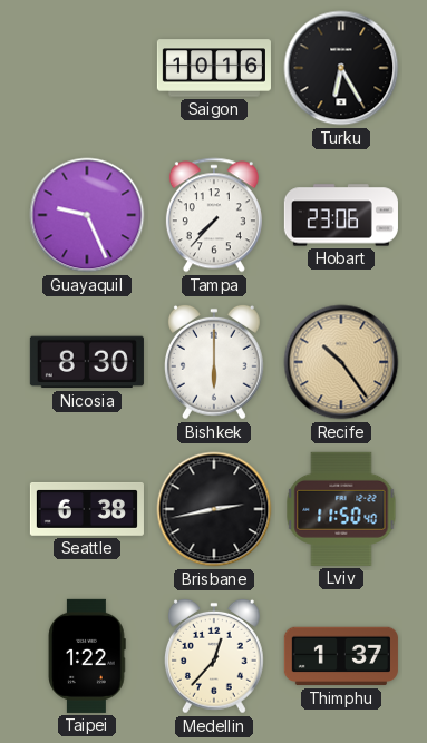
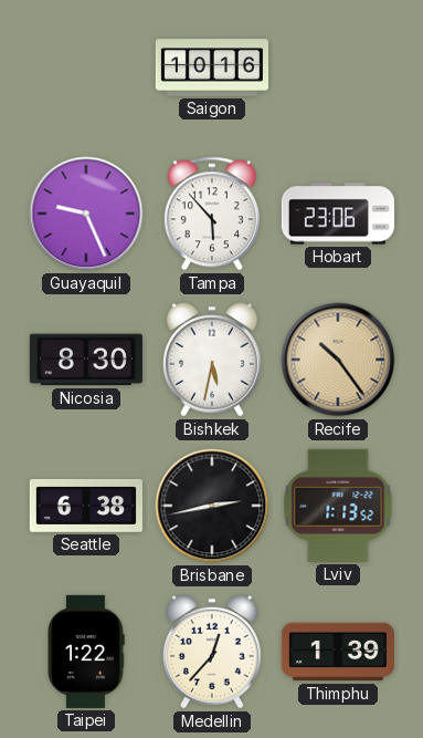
Turku: 6:25 -> none
Tampa: 7:37 -> 5:53
Bishkek: 6:00 -> 5:32
Lviv: 11:50 -> 1:13
Thimphu: 1:37 -> 1:39
